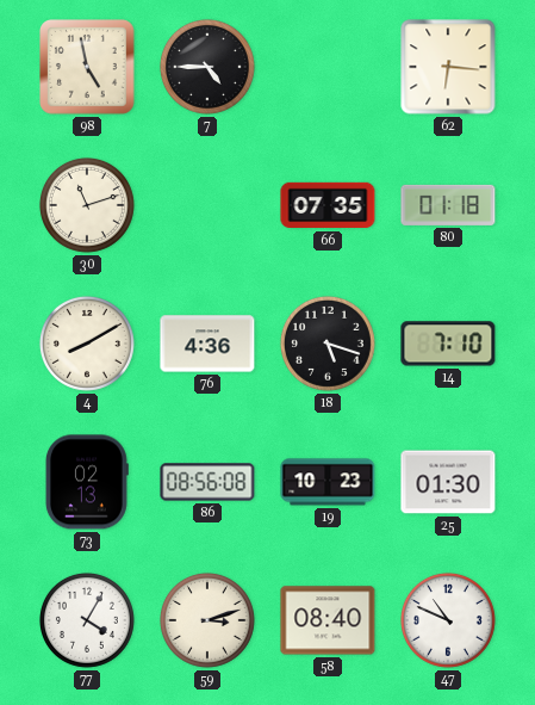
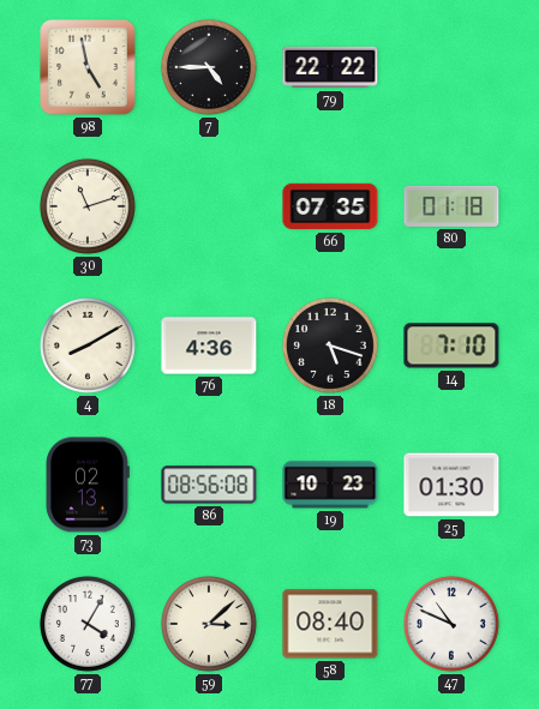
79: none -> 22:22
62: 6:16 -> none
59: 3:12 -> 3:08
